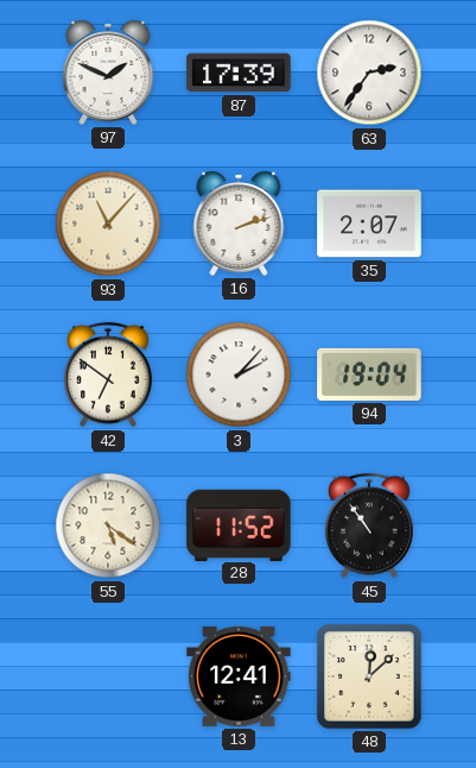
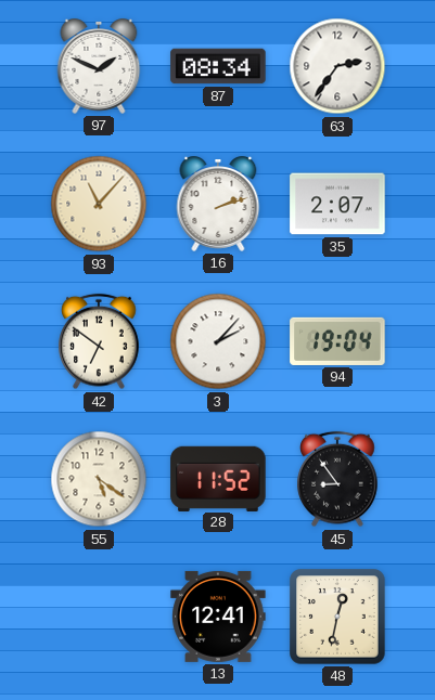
87: 17:39 -> 08:34
45: 10:54 -> 8:54
48: 12:08 -> 12:32
